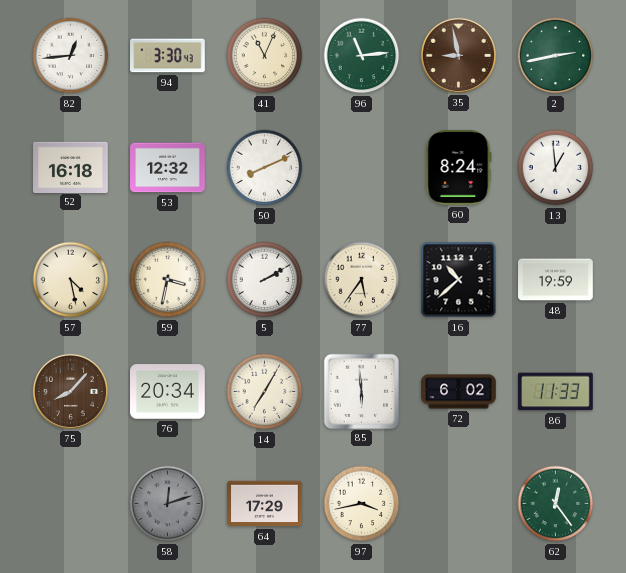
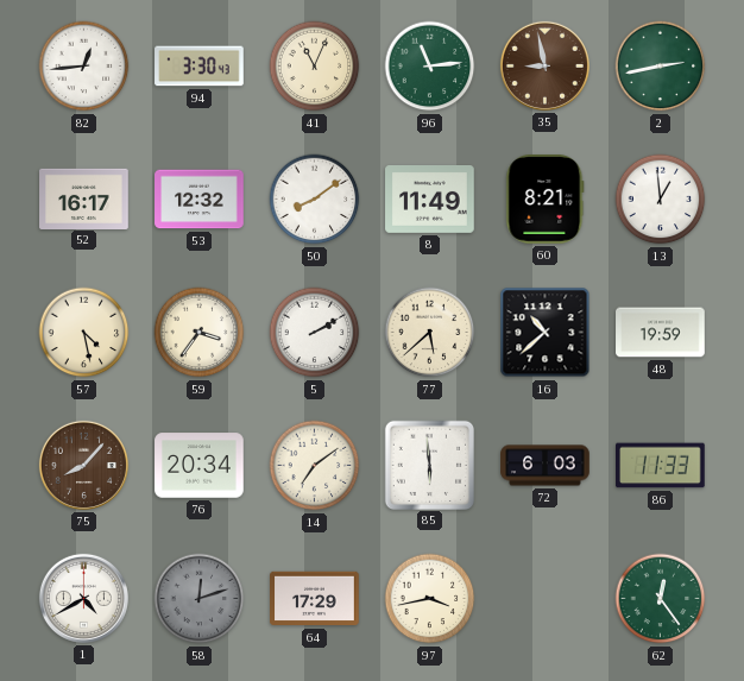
52: 16:18 -> 16:17
50: 8:11 -> 8:09
8: none -> 11:49
60: 8:24 -> 8:21
59: 3:32 -> 3:36
77: 5:36 -> 5:38
14: 7:05 -> 7:09
72: 6:02 -> 6:03
1: none -> 4:40
